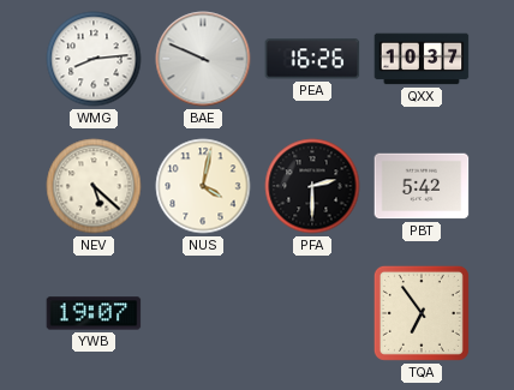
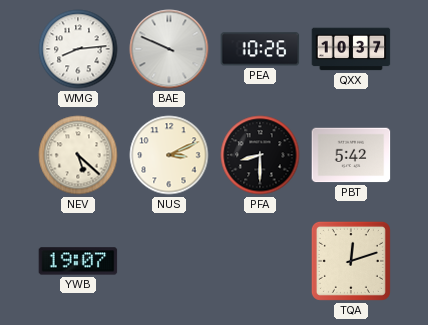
PEA: 16:26 -> 10:26
NUS: 4:02 -> 3:11
PFA: 2:30 -> 8:30
TQA: 6:54 -> 12:12
